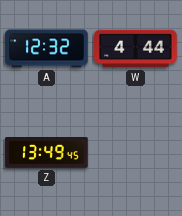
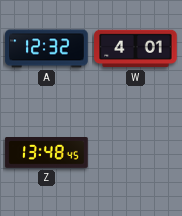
W: 4:44 -> 4:01
Z: 13:49 -> 13:48
